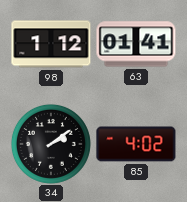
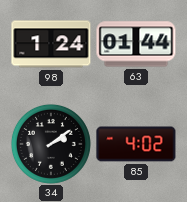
98: 1:12 -> 1:24
63: 01:41 -> 01:44
